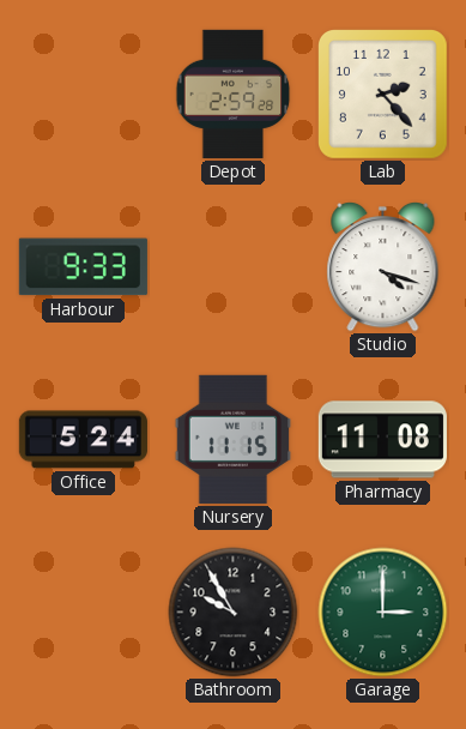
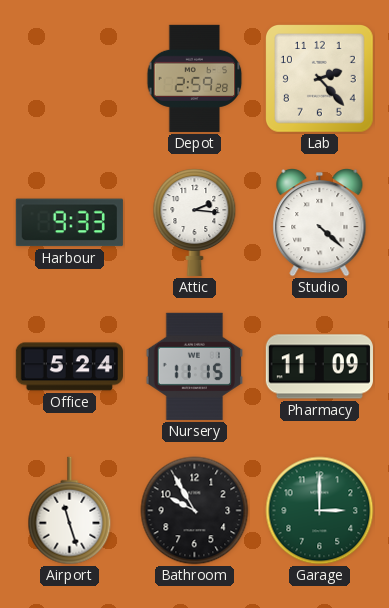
Attic: none -> 2:16
Studio: 4:18 -> 4:22
Pharmacy: 11:08 -> 11:09
Airport: none -> 11:27
